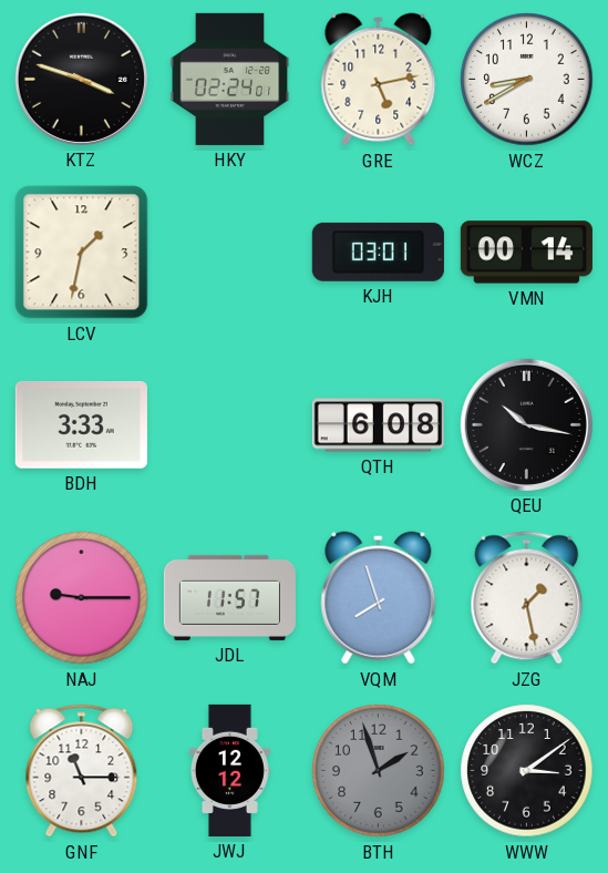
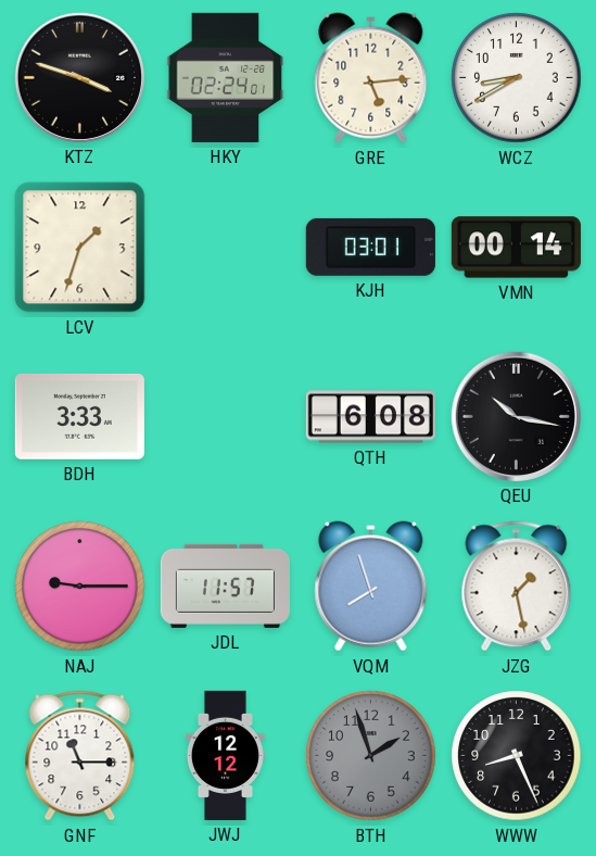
GRE: 5:13 -> 5:14
LCV: 1:32 -> 1:33
WWW: 3:09 -> 8:26
